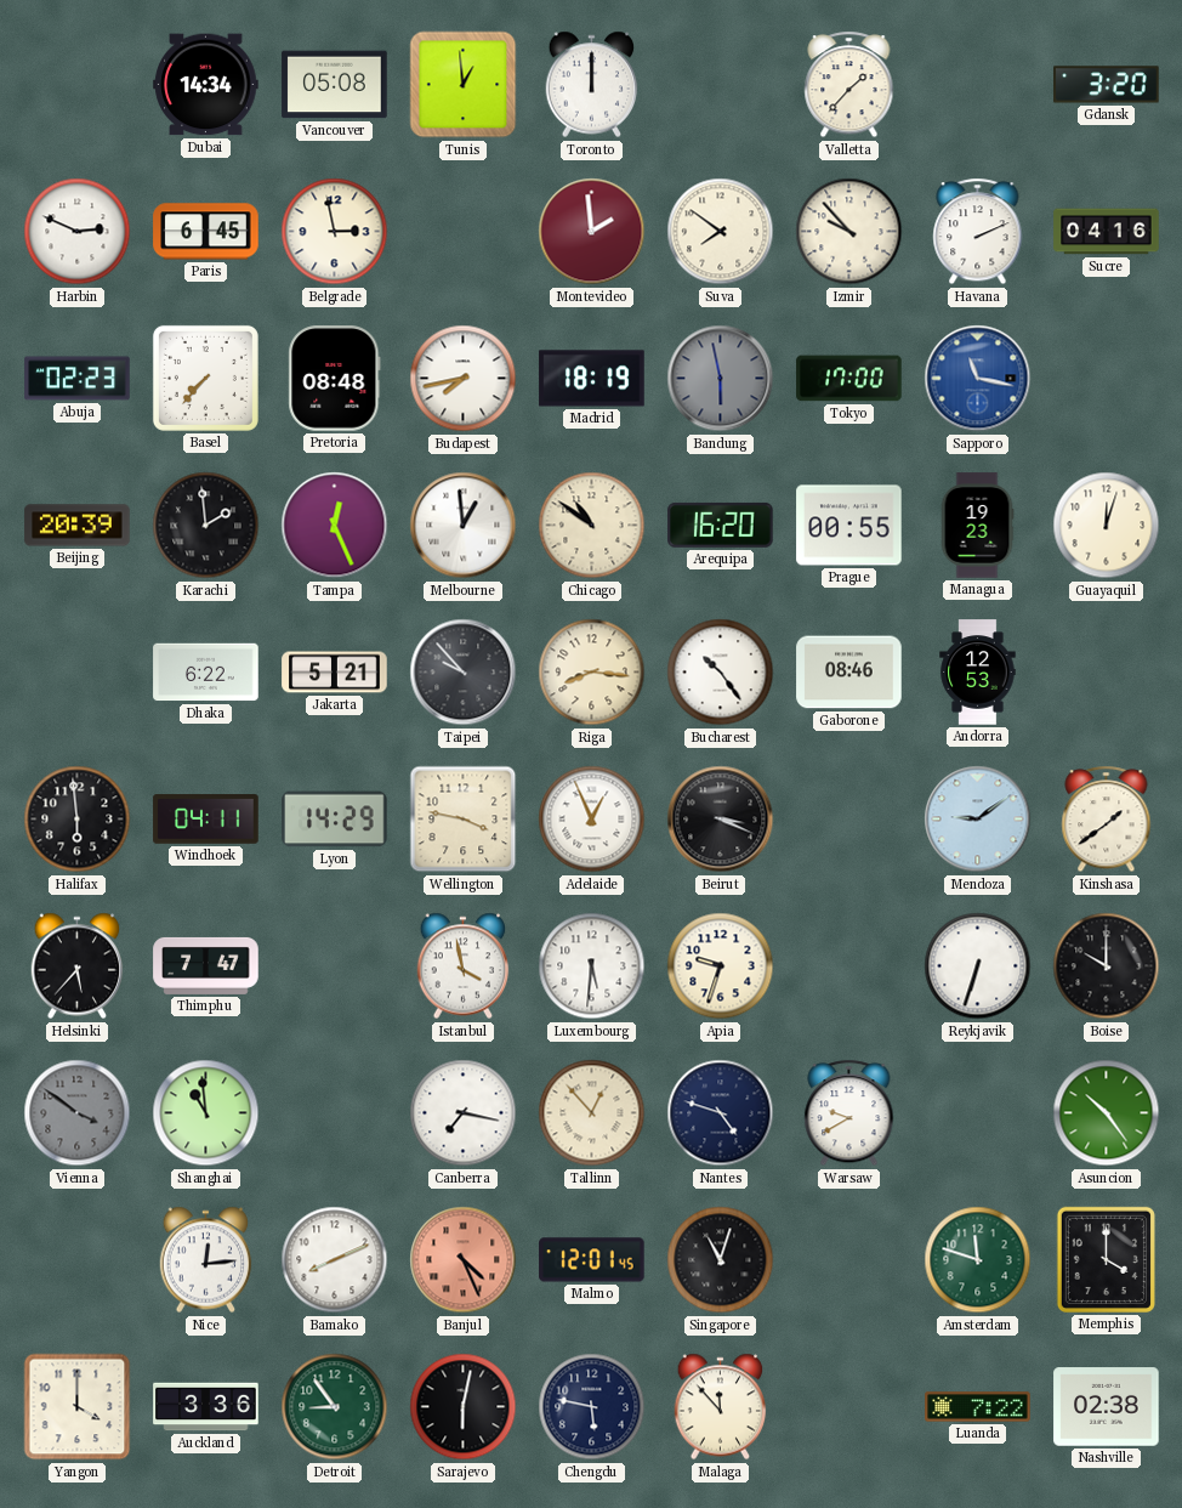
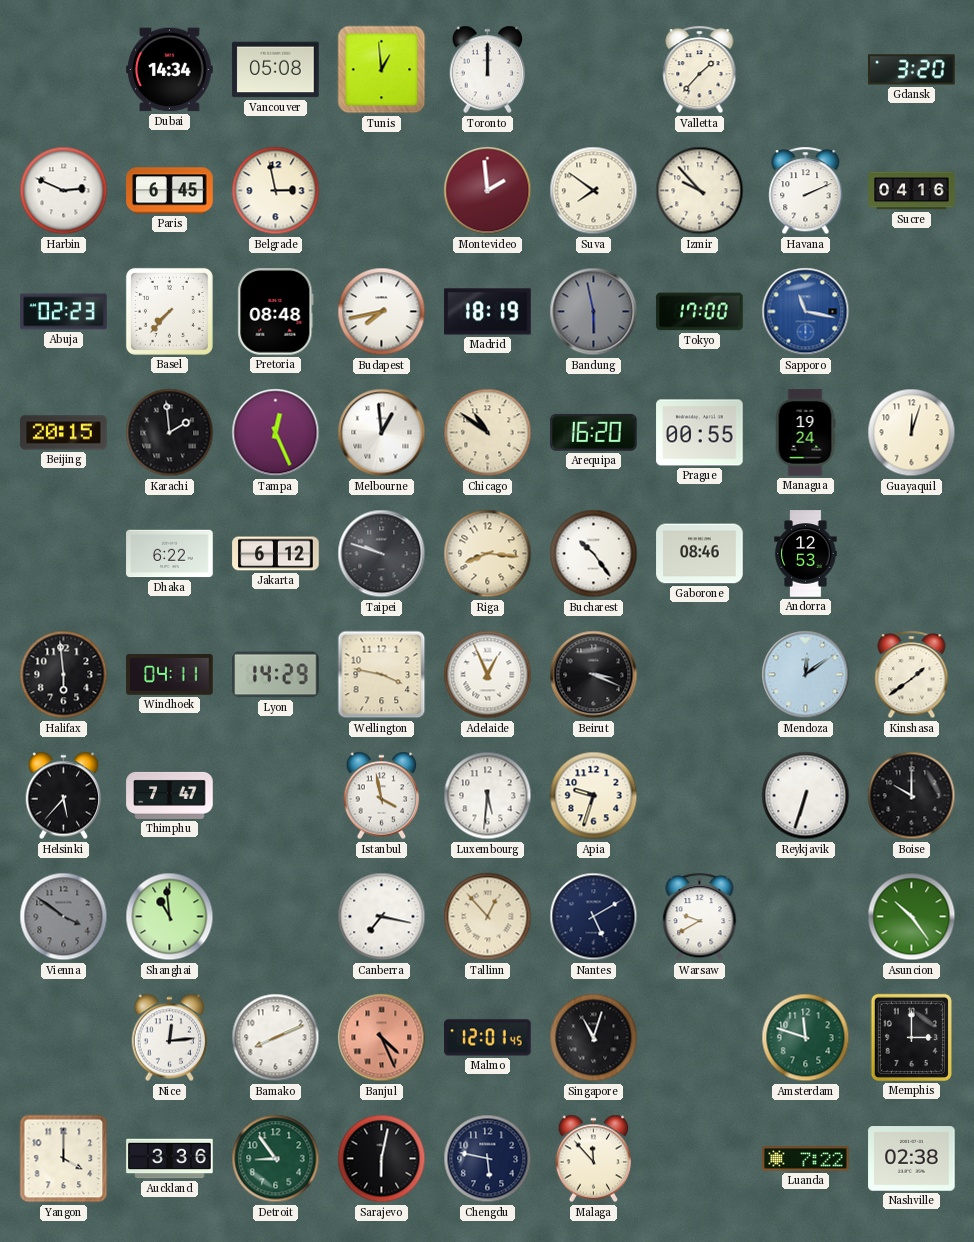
Beijing: 20:39 -> 20:15
Managua: 19:23 -> 19:24
Jakarta: 5:21 -> 6:12
Taipei: 9:53 -> 9:48
Mendoza: 9:09 -> 12:09
Nantes: 4:48 -> 5:10
Memphis: 4:00 -> 3:00
